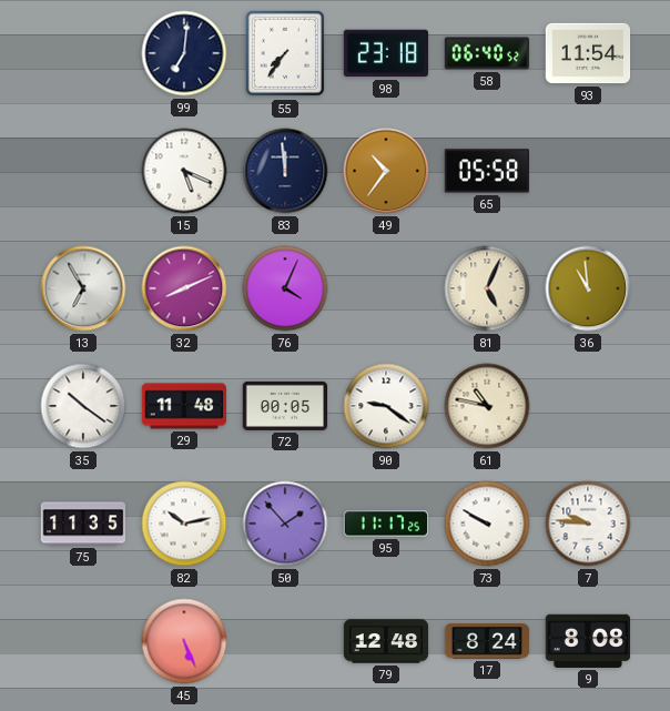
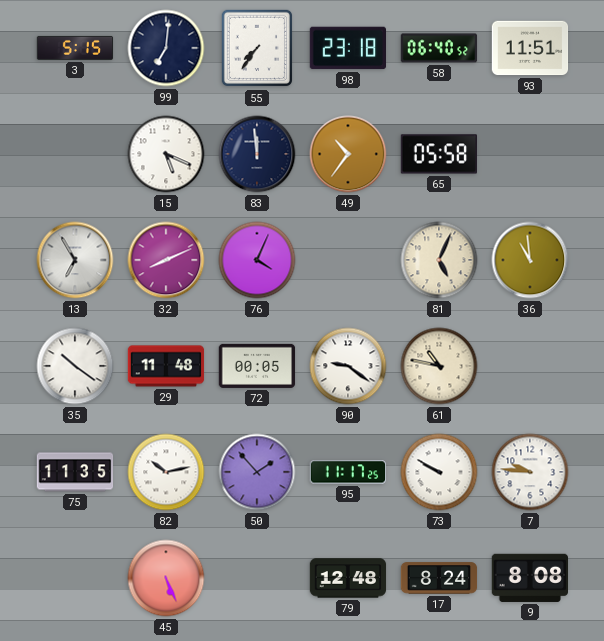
3: none -> 5:15
93: 11:54 -> 11:51
